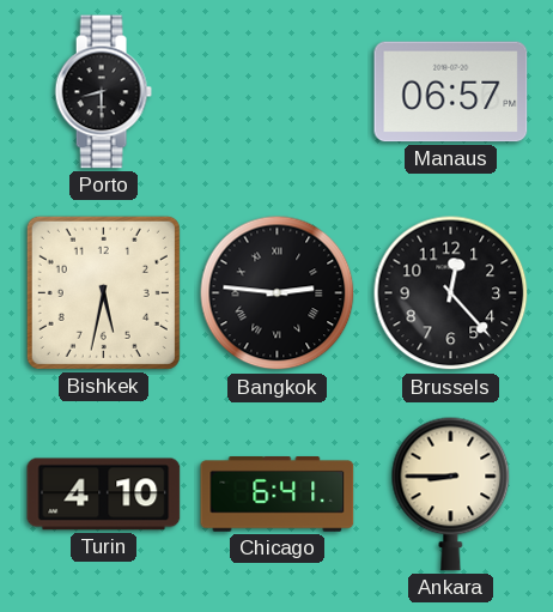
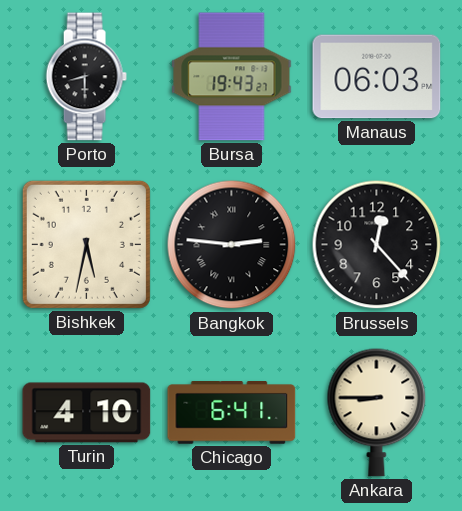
Bursa: none -> 19:43
Manaus: 06:57 -> 06:03
